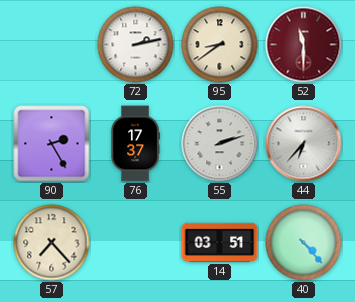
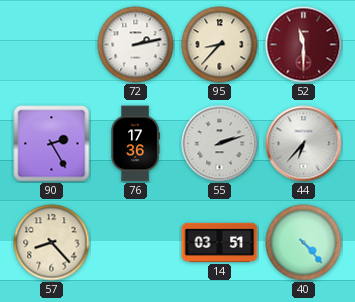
95: 8:39 -> 8:37
76: 17:37 -> 17:36
57: 7:23 -> 8:23
